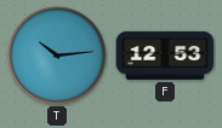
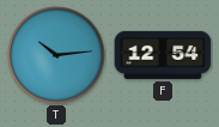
F: 12:53 -> 12:54
